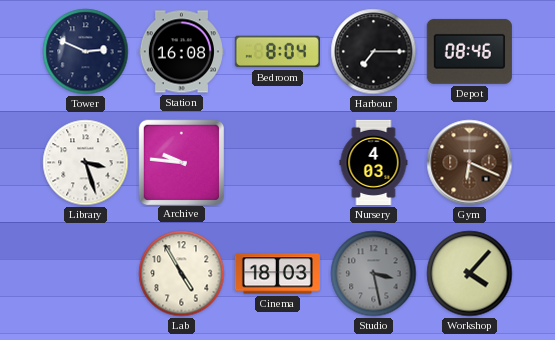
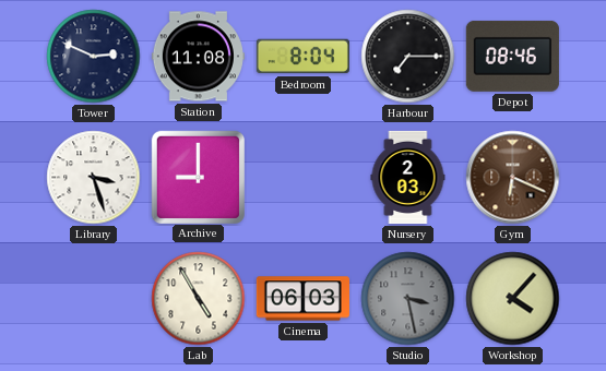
Station: 16:08 -> 11:08
Archive: 9:46 -> 9:00
Nursery: 4:03 -> 2:03
Cinema: 18:03 -> 06:03
